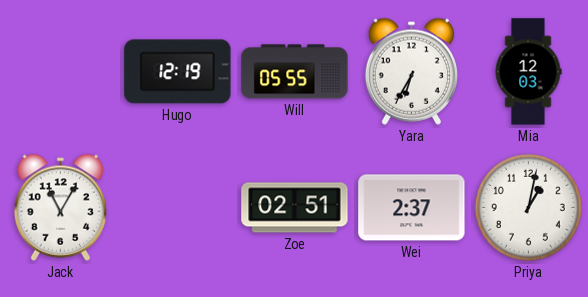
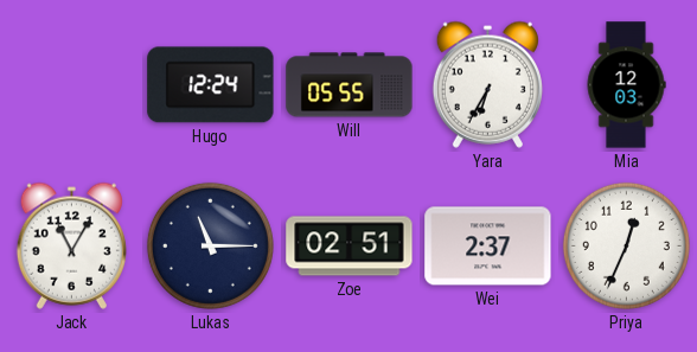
Hugo: 12:19 -> 12:24
Lukas: none -> 11:15
Priya: 1:02 -> 12:34
